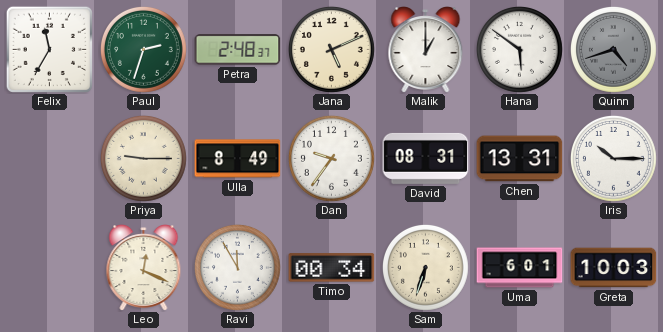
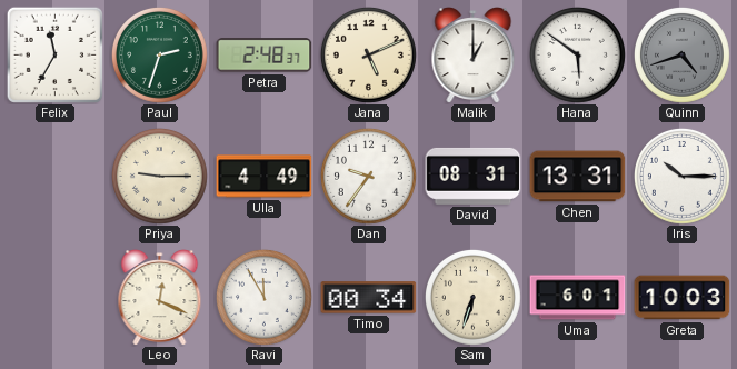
Ulla: 8:49 -> 4:49
